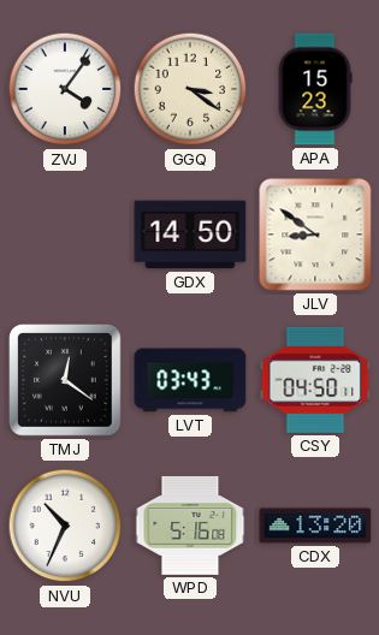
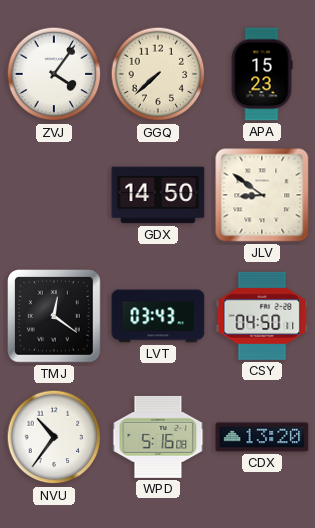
GGQ: 3:21 -> 7:38
NVU: 10:34 -> 10:36
